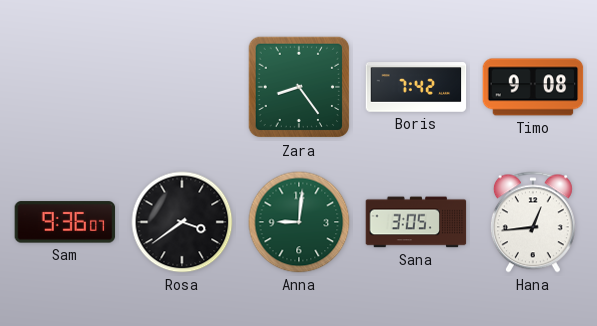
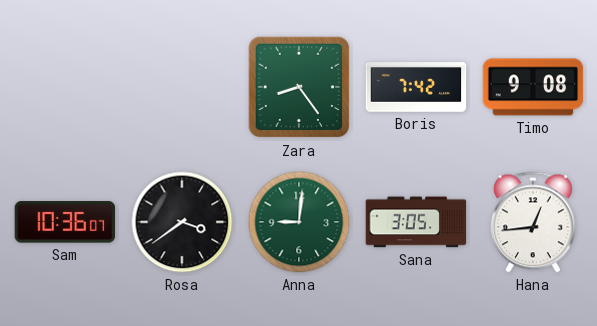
Sam: 9:36 -> 10:36
